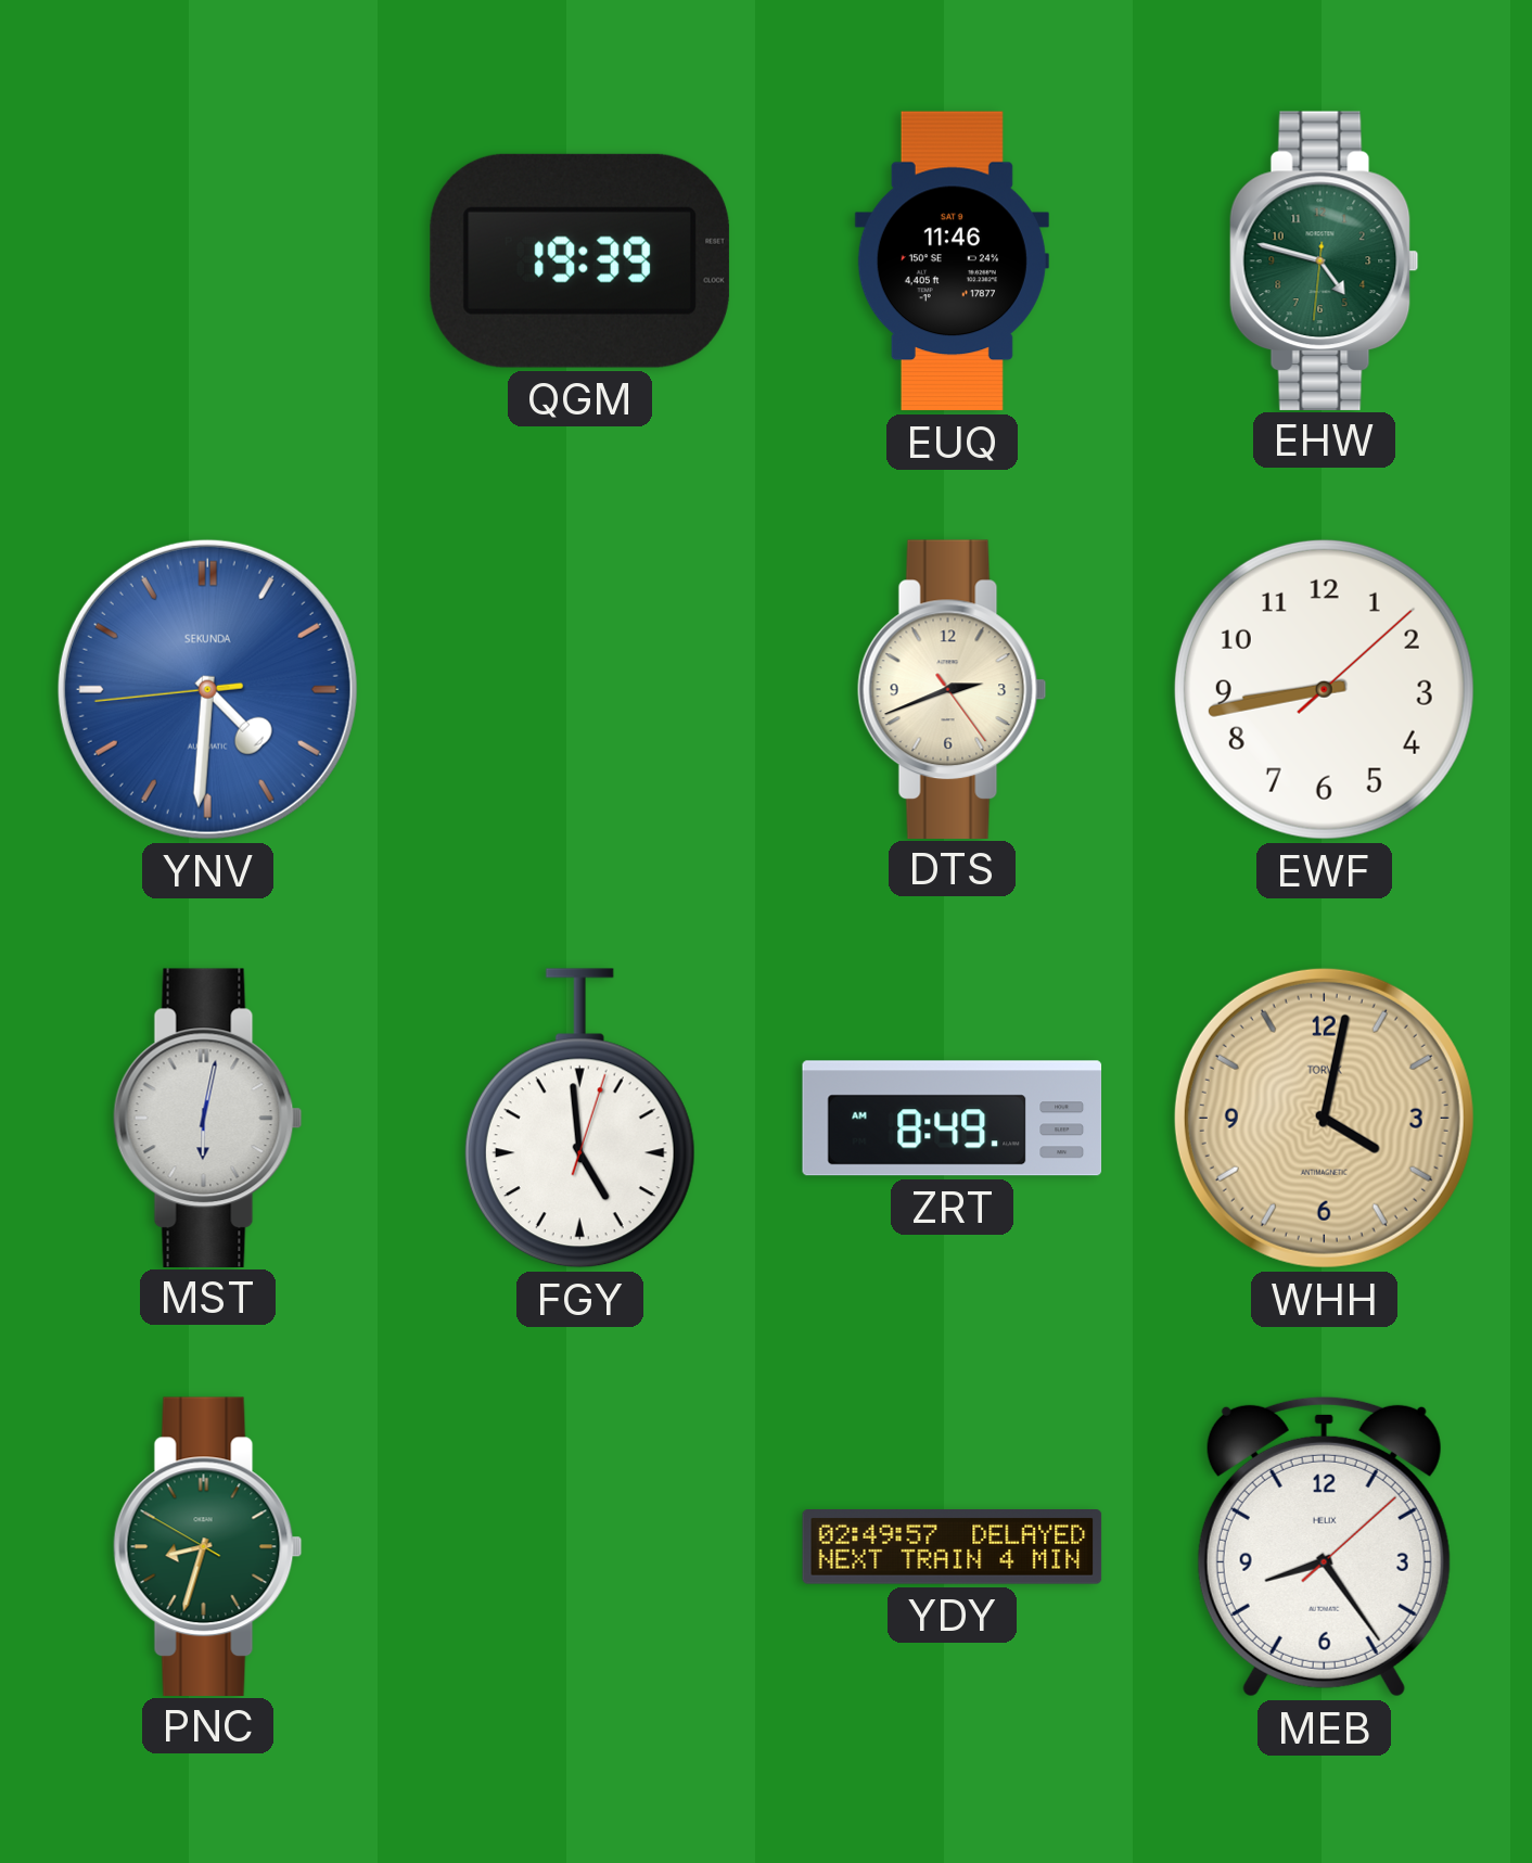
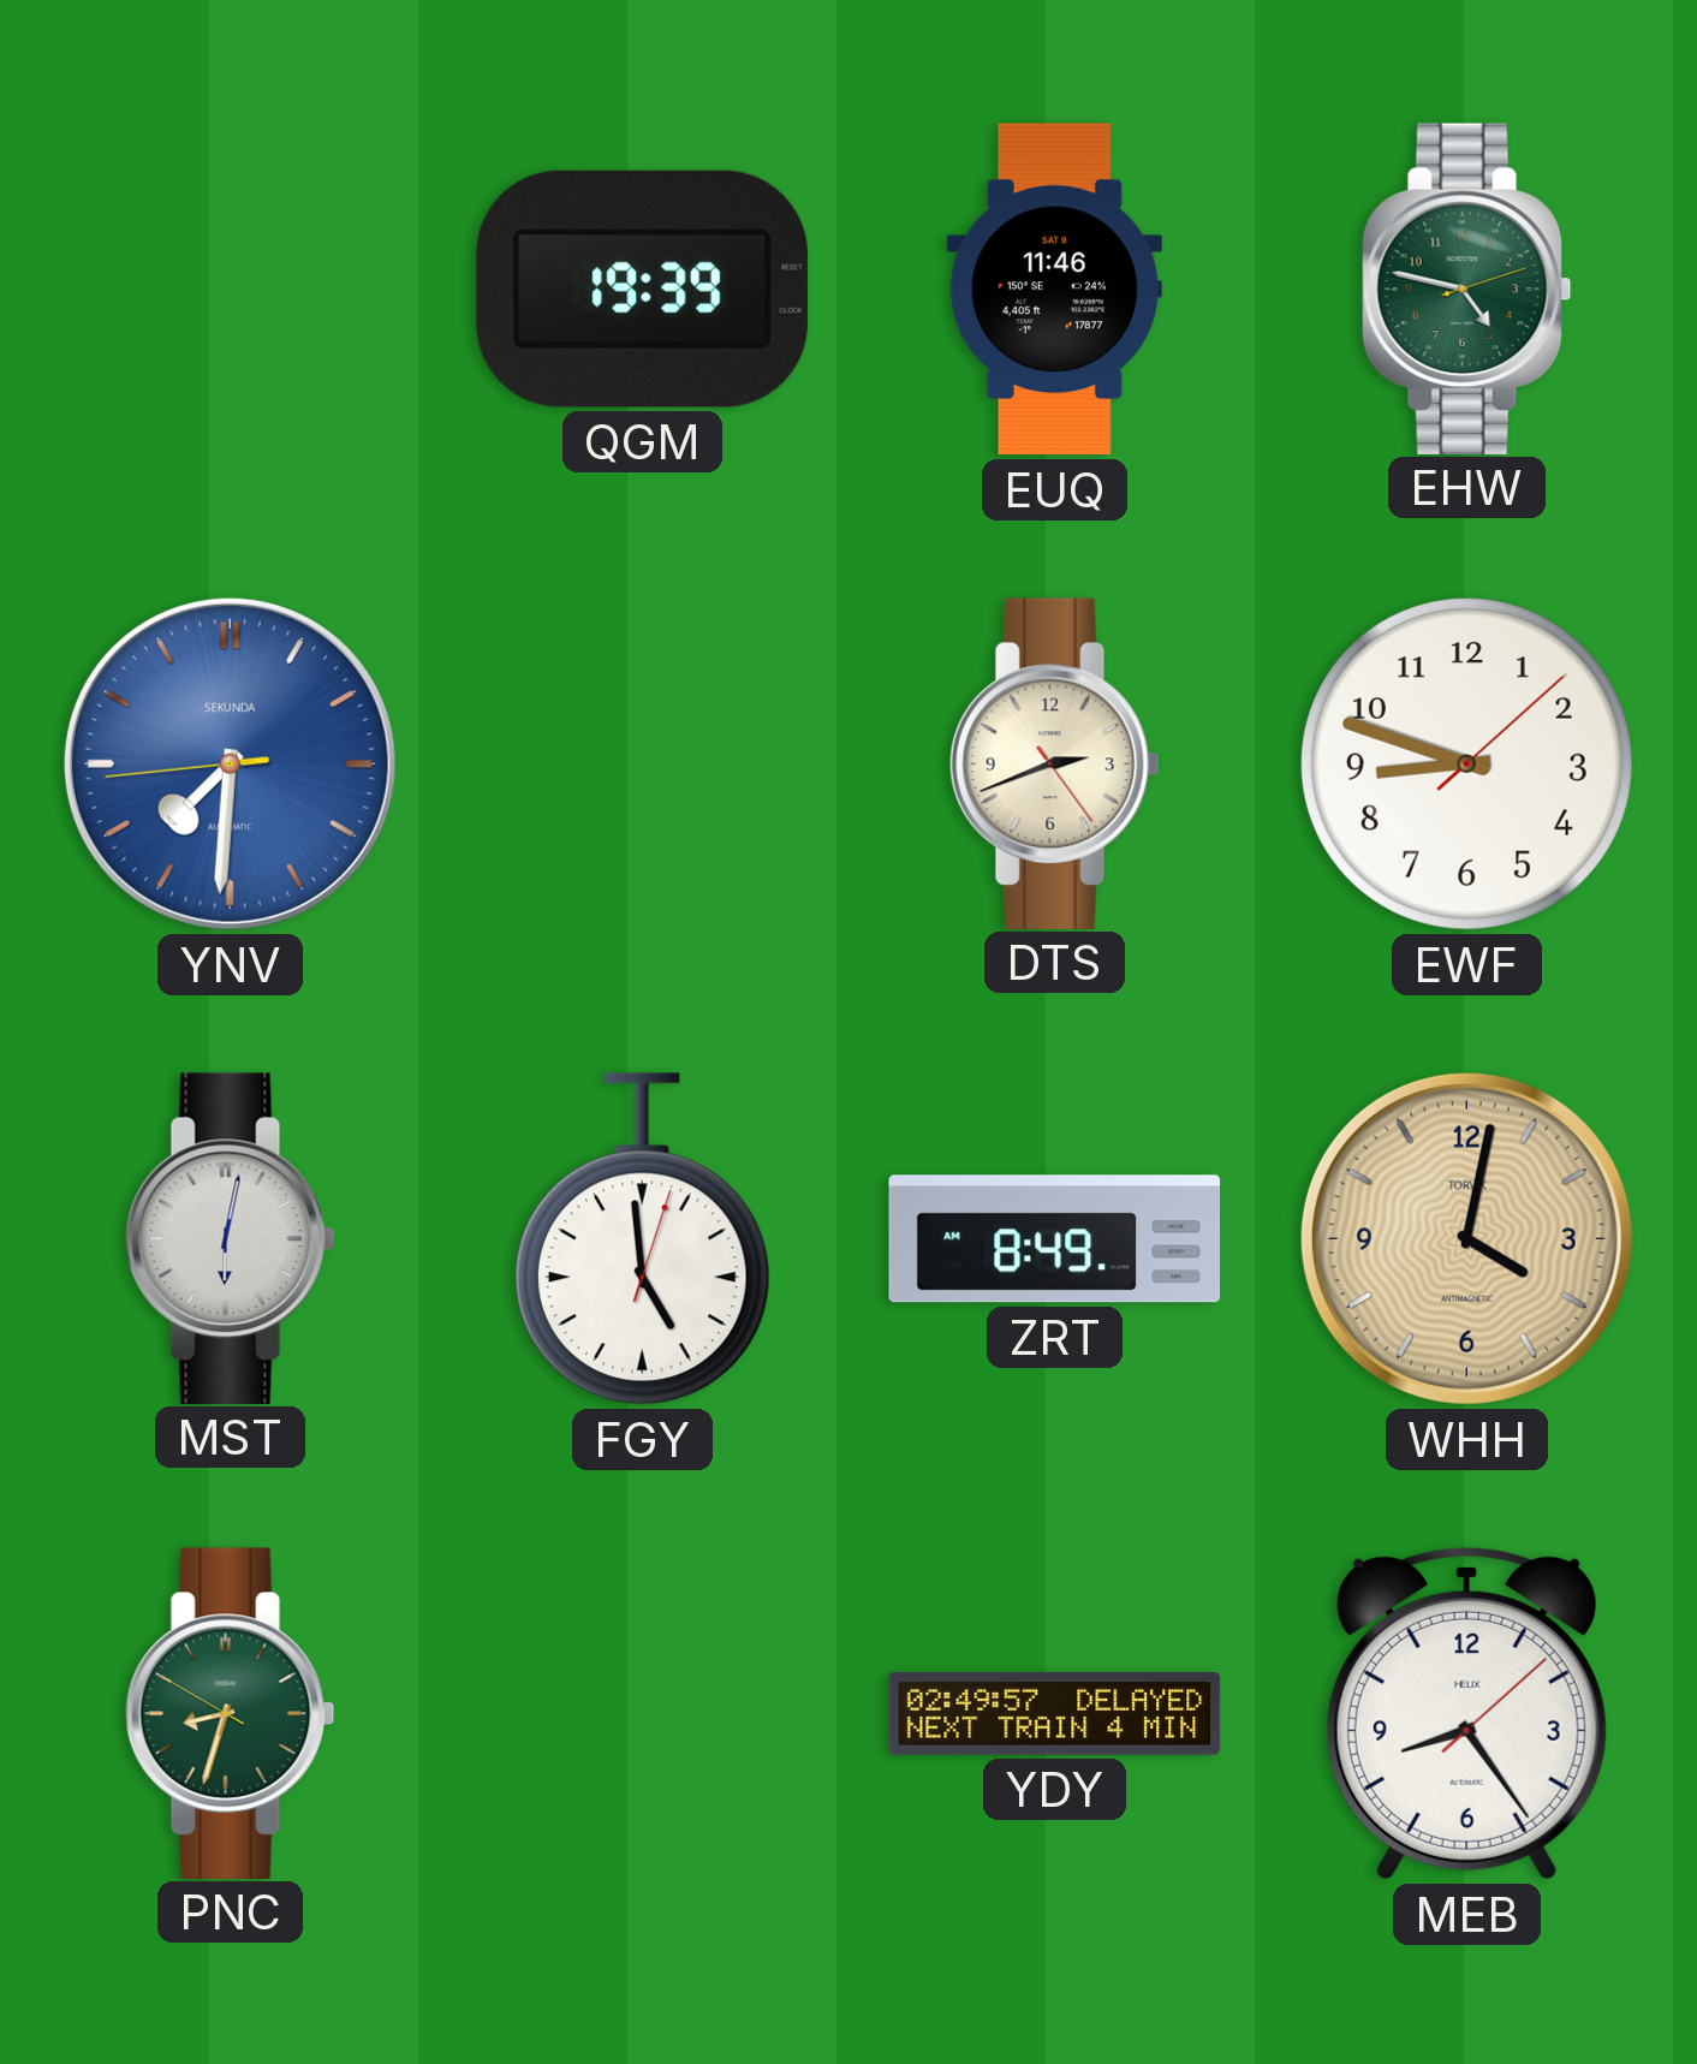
EHW: 4:47:31 -> 4:47:12
YNV: 4:30 -> 7:30
EWF: 8:43 -> 8:48
